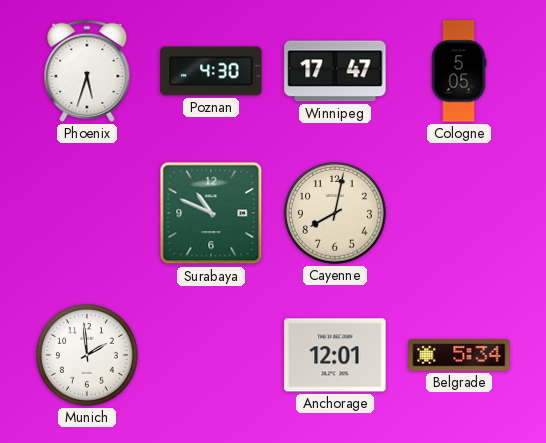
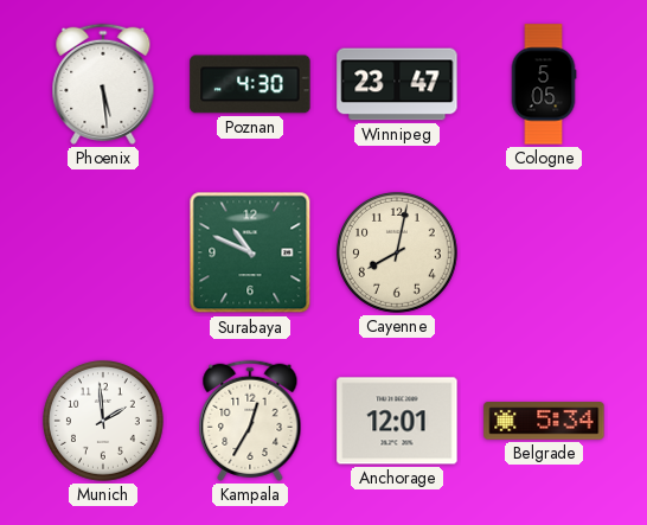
Phoenix: 5:33 -> 5:29
Winnipeg: 17:47 -> 23:47
Kampala: none -> 12:35
